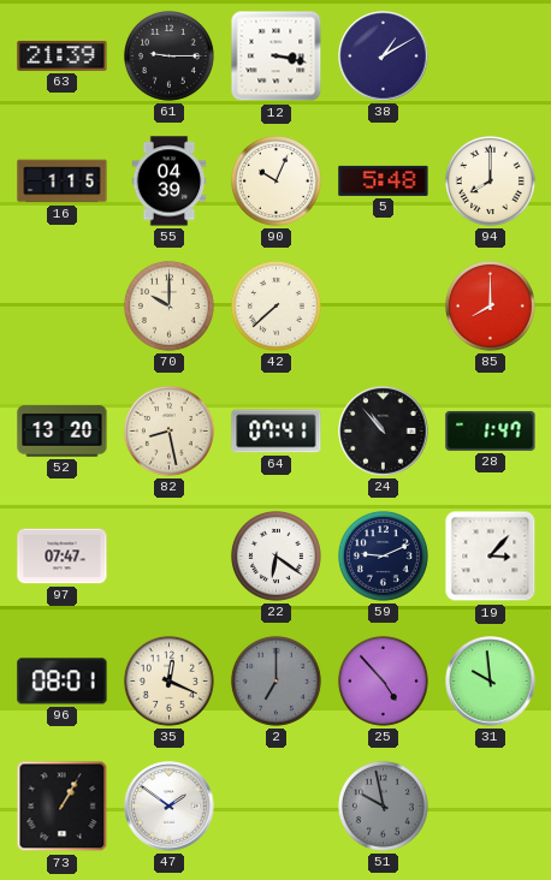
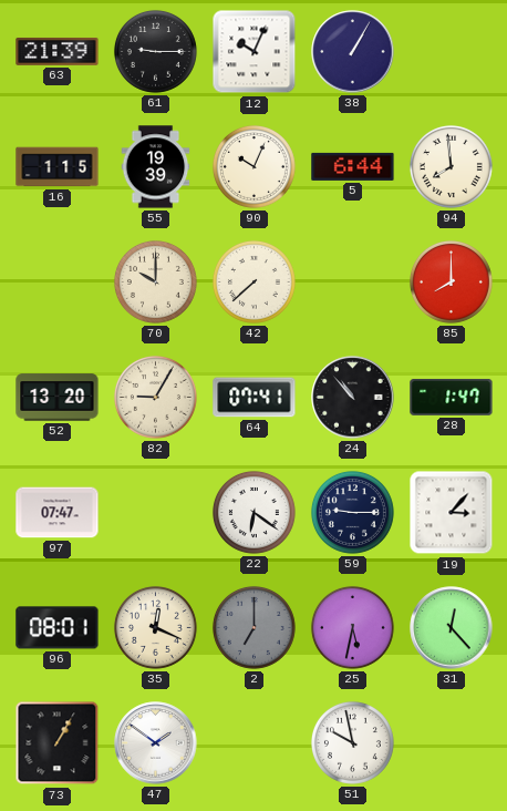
12: 3:17 -> 10:04
38: 1:10 -> 1:05
55: 04:39 -> 19:39
5: 5:48 -> 6:44
94: 8:00 -> 7:59
82: 8:28 -> 9:05
59: 9:11 -> 9:15
25: 4:53 -> 5:32
31: 9:59 -> 12:23
51 dial: grey -> white
